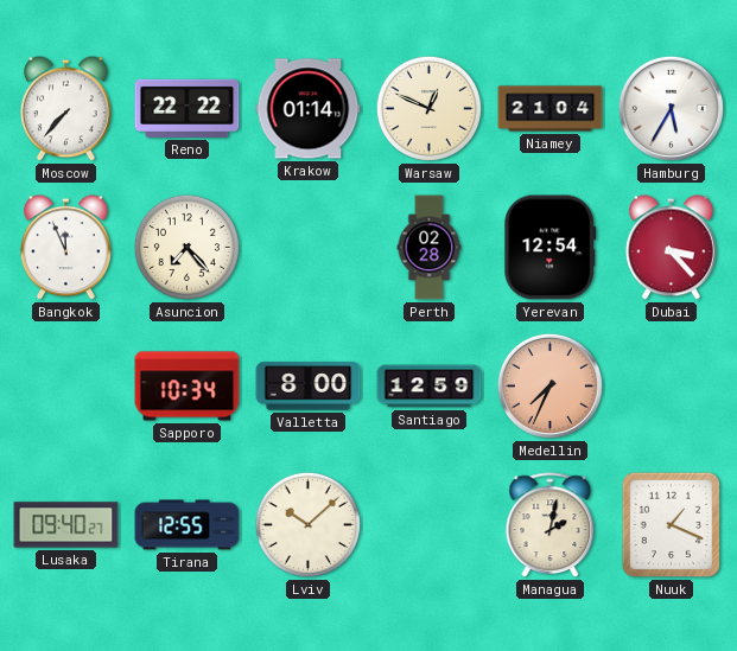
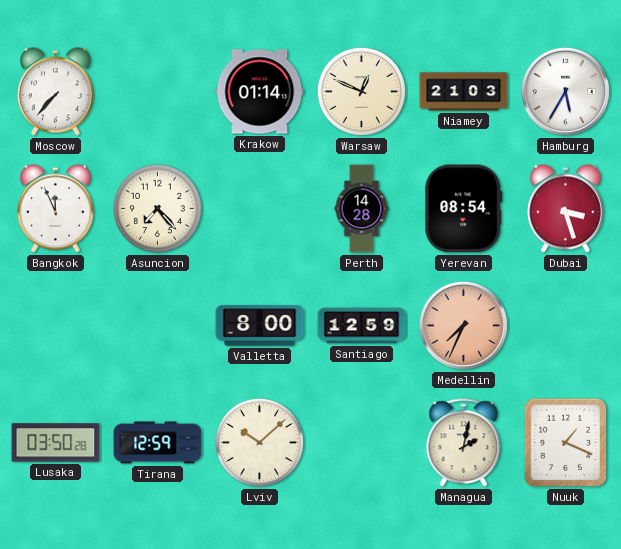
Reno: 22:22 -> none
Niamey: 21:04 -> 21:03
Perth: 02:28 -> 14:28
Yerevan: 12:54 -> 08:54
Dubai: 3:23 -> 3:27
Sapporo: 10:34 -> none
Lusaka: 09:40 -> 03:50
Tirana: 12:55 -> 12:59
